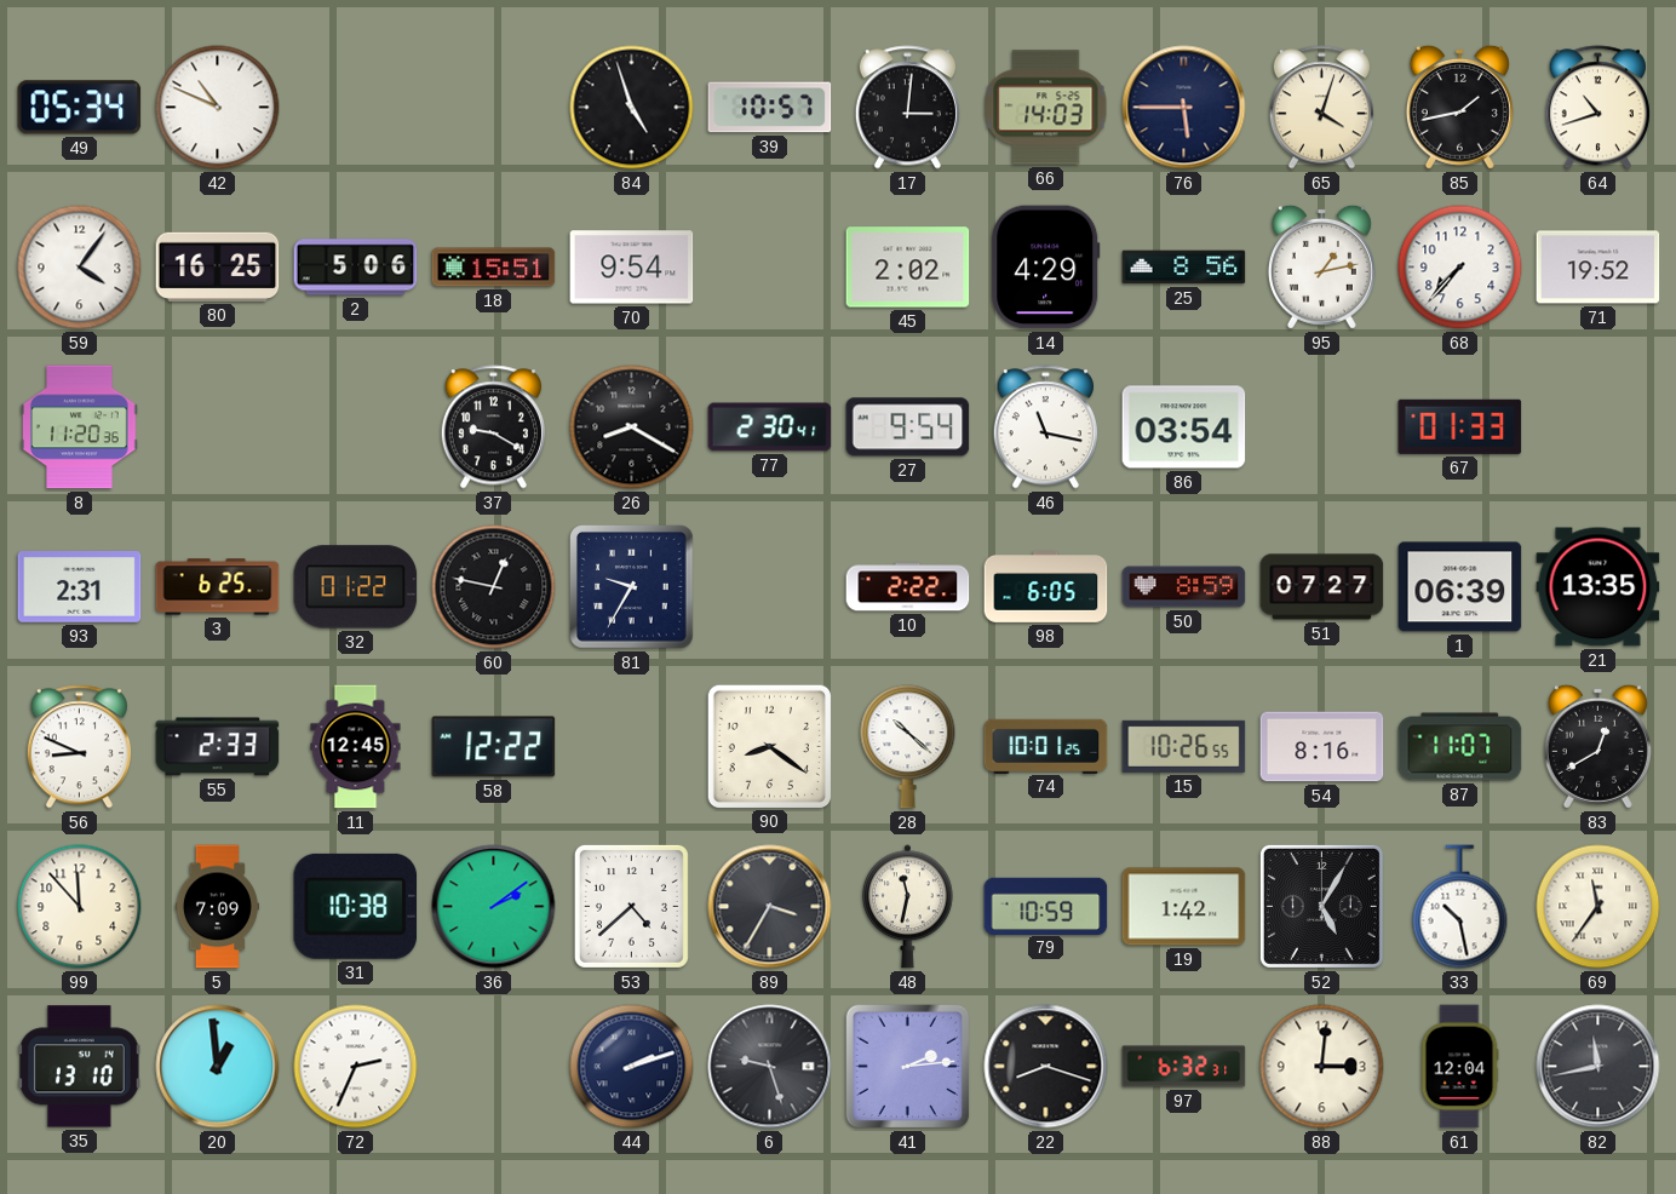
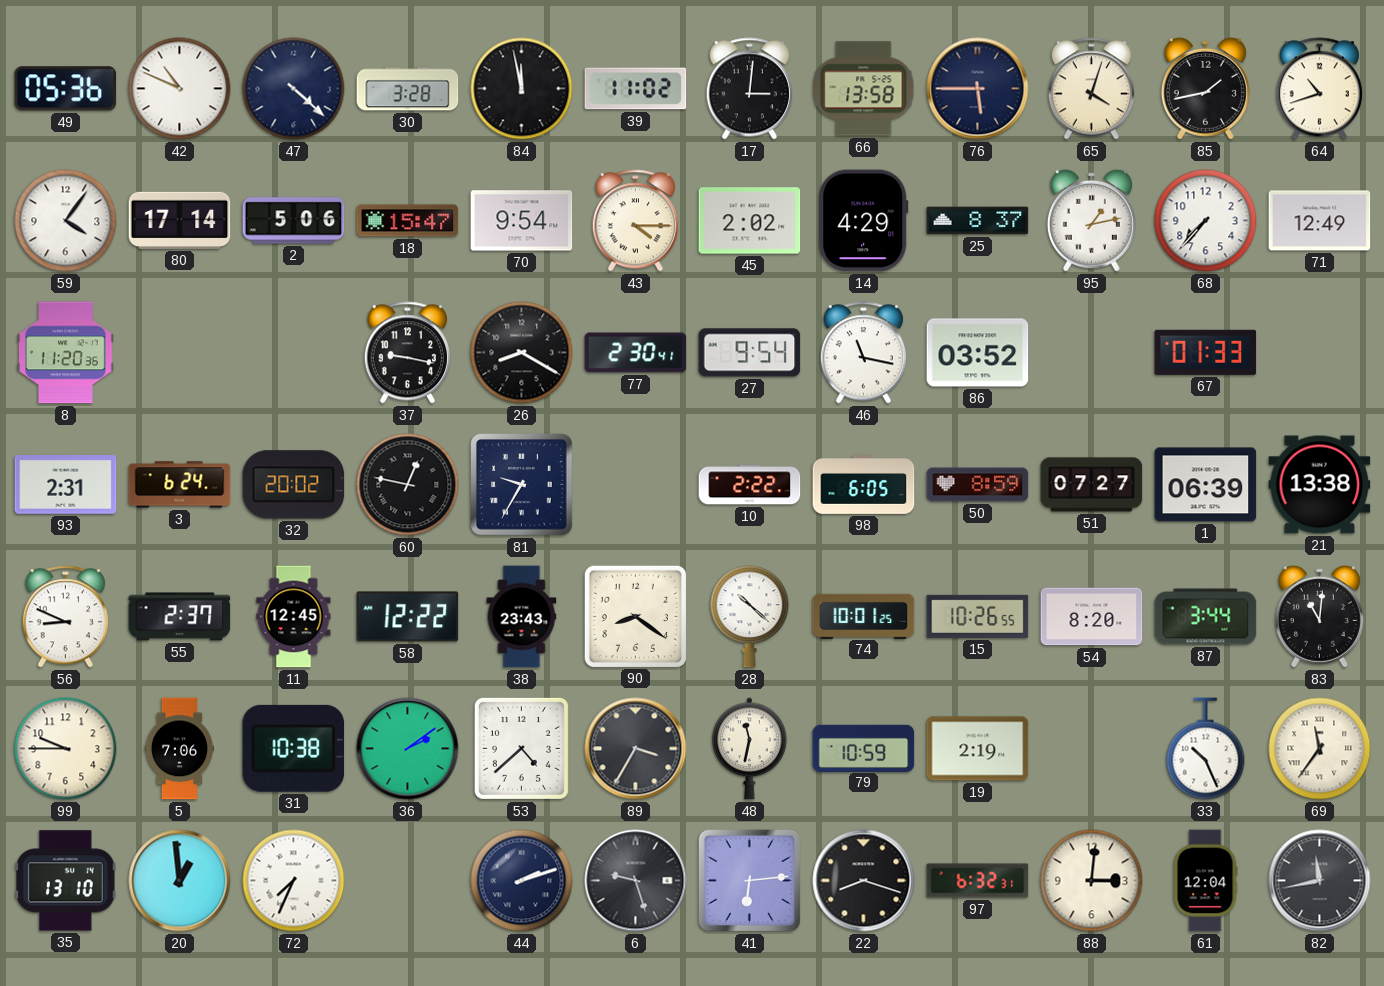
49: 05:34 -> 05:36
47: none -> 4:22
30: none -> 3:28
84: 4:57 -> 11:58
39: 10:57 -> 11:02
66: 14:03 -> 13:58
80: 16:25 -> 17:14
18: 15:51 -> 15:47
43: none -> 4:15
25: 8:56 -> 8:37
71: 19:52 -> 12:49
37: 9:20 -> 9:17
86: 03:54 -> 03:52
3: 6:25 -> 6:24
32: 01:22 -> 20:02
21: 13:35 -> 13:38
55: 2:33 -> 2:37
38: none -> 23:43
54: 8:16 -> 8:20
87: 11:07 -> 3:44
83: 12:40 -> 11:01
99: 11:53 -> 9:45
5: 7:09 -> 7:06
19: 1:42 -> 2:19
52: 5:05 -> none
33: 10:28 -> 10:26
72: 2:34 -> 7:34
41: 2:14 -> 6:14
